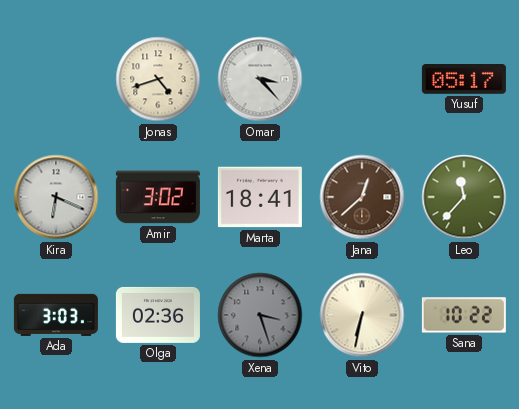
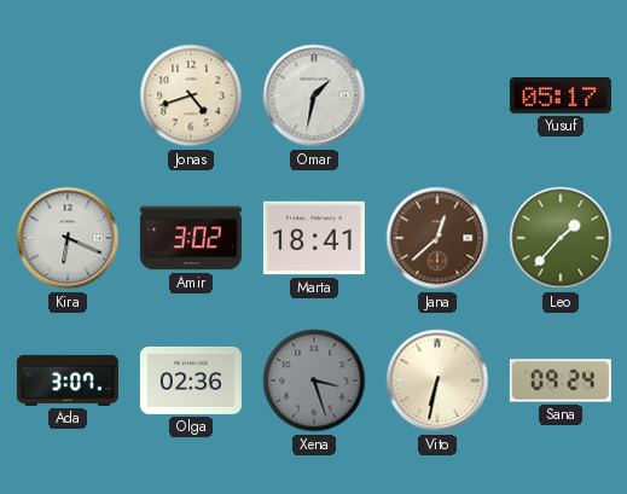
Omar: 3:23 -> 1:32
Leo: 11:37 -> 1:37
Ada: 3:03 -> 3:07
Sana: 10:22 -> 09:24
